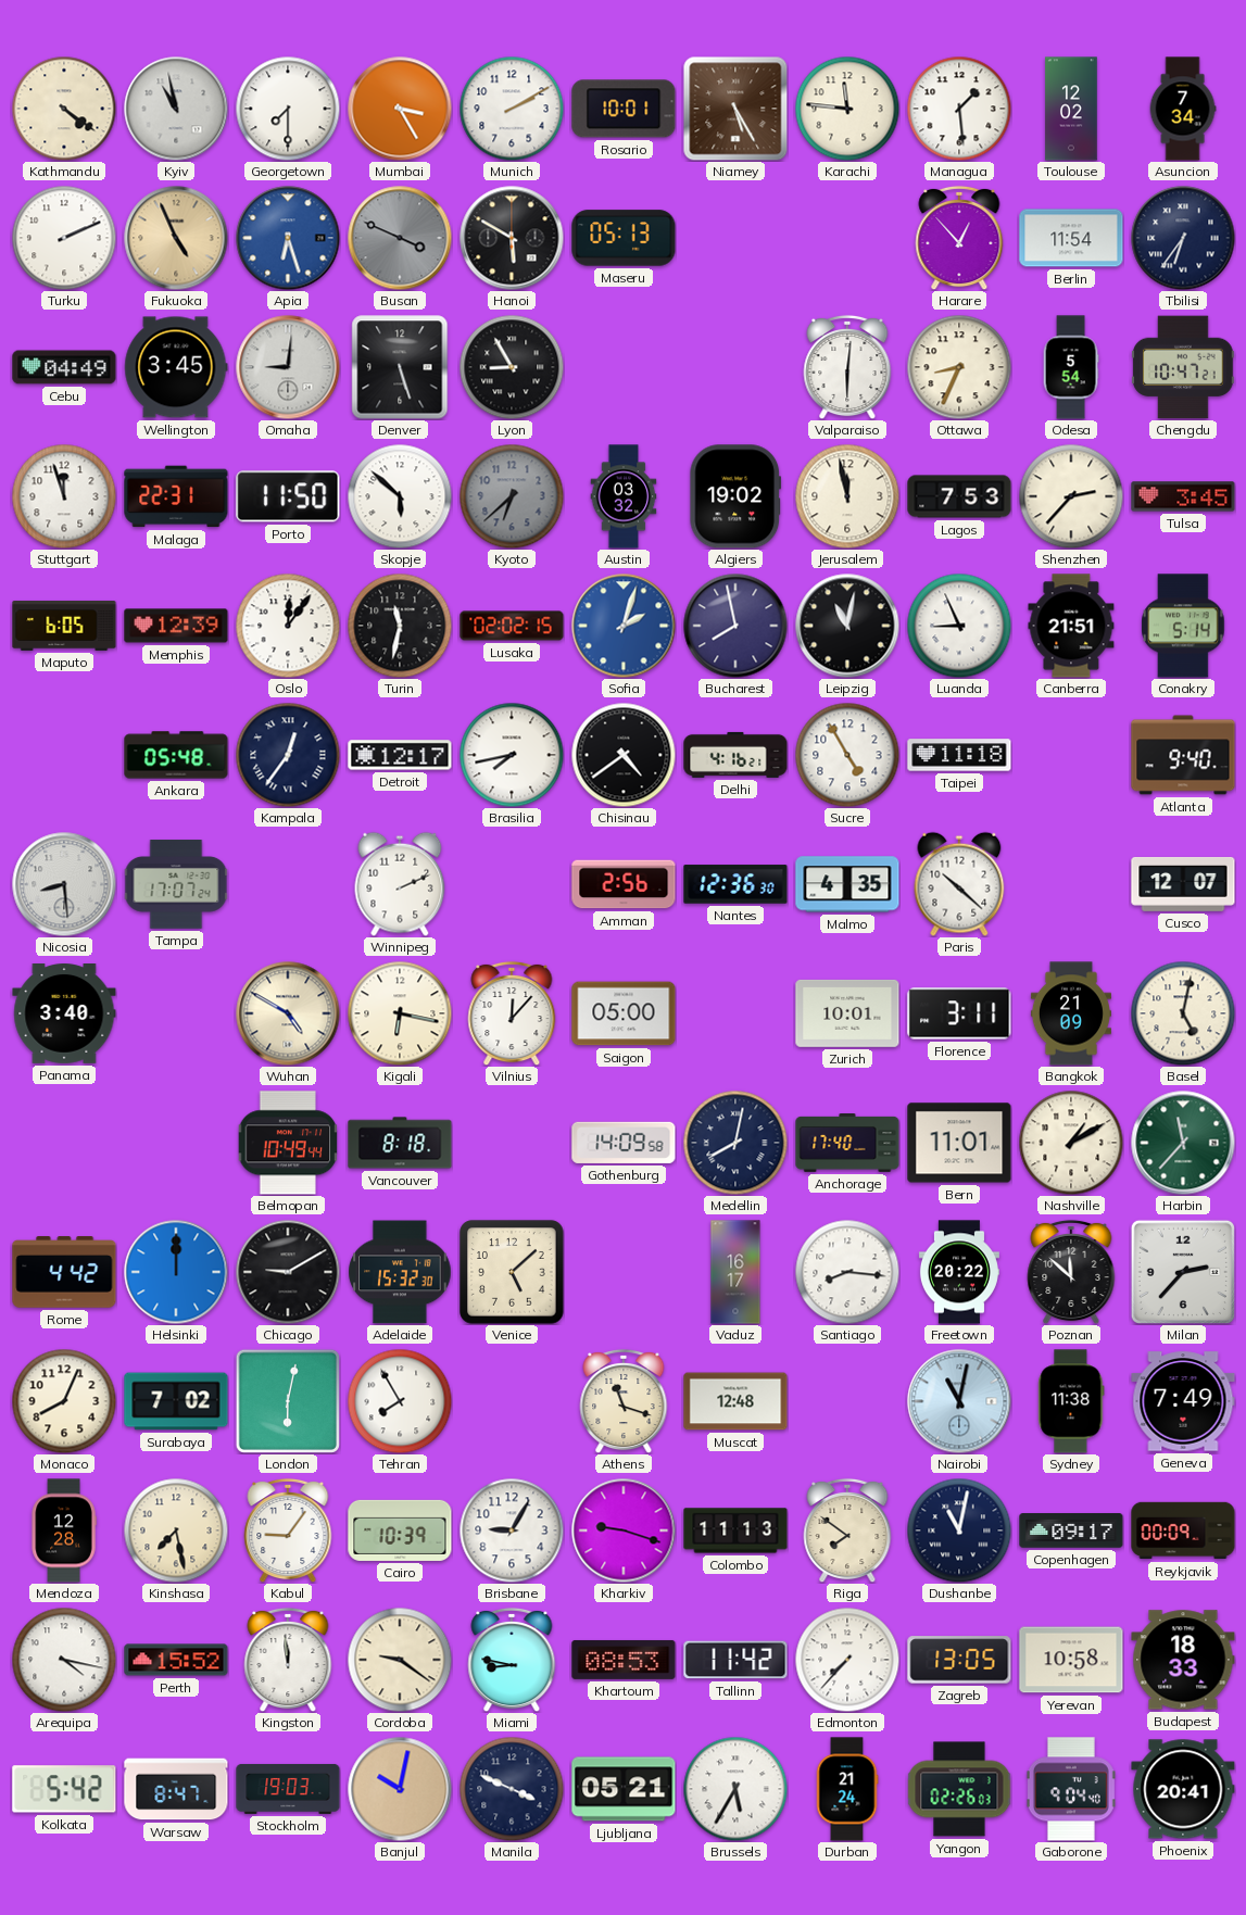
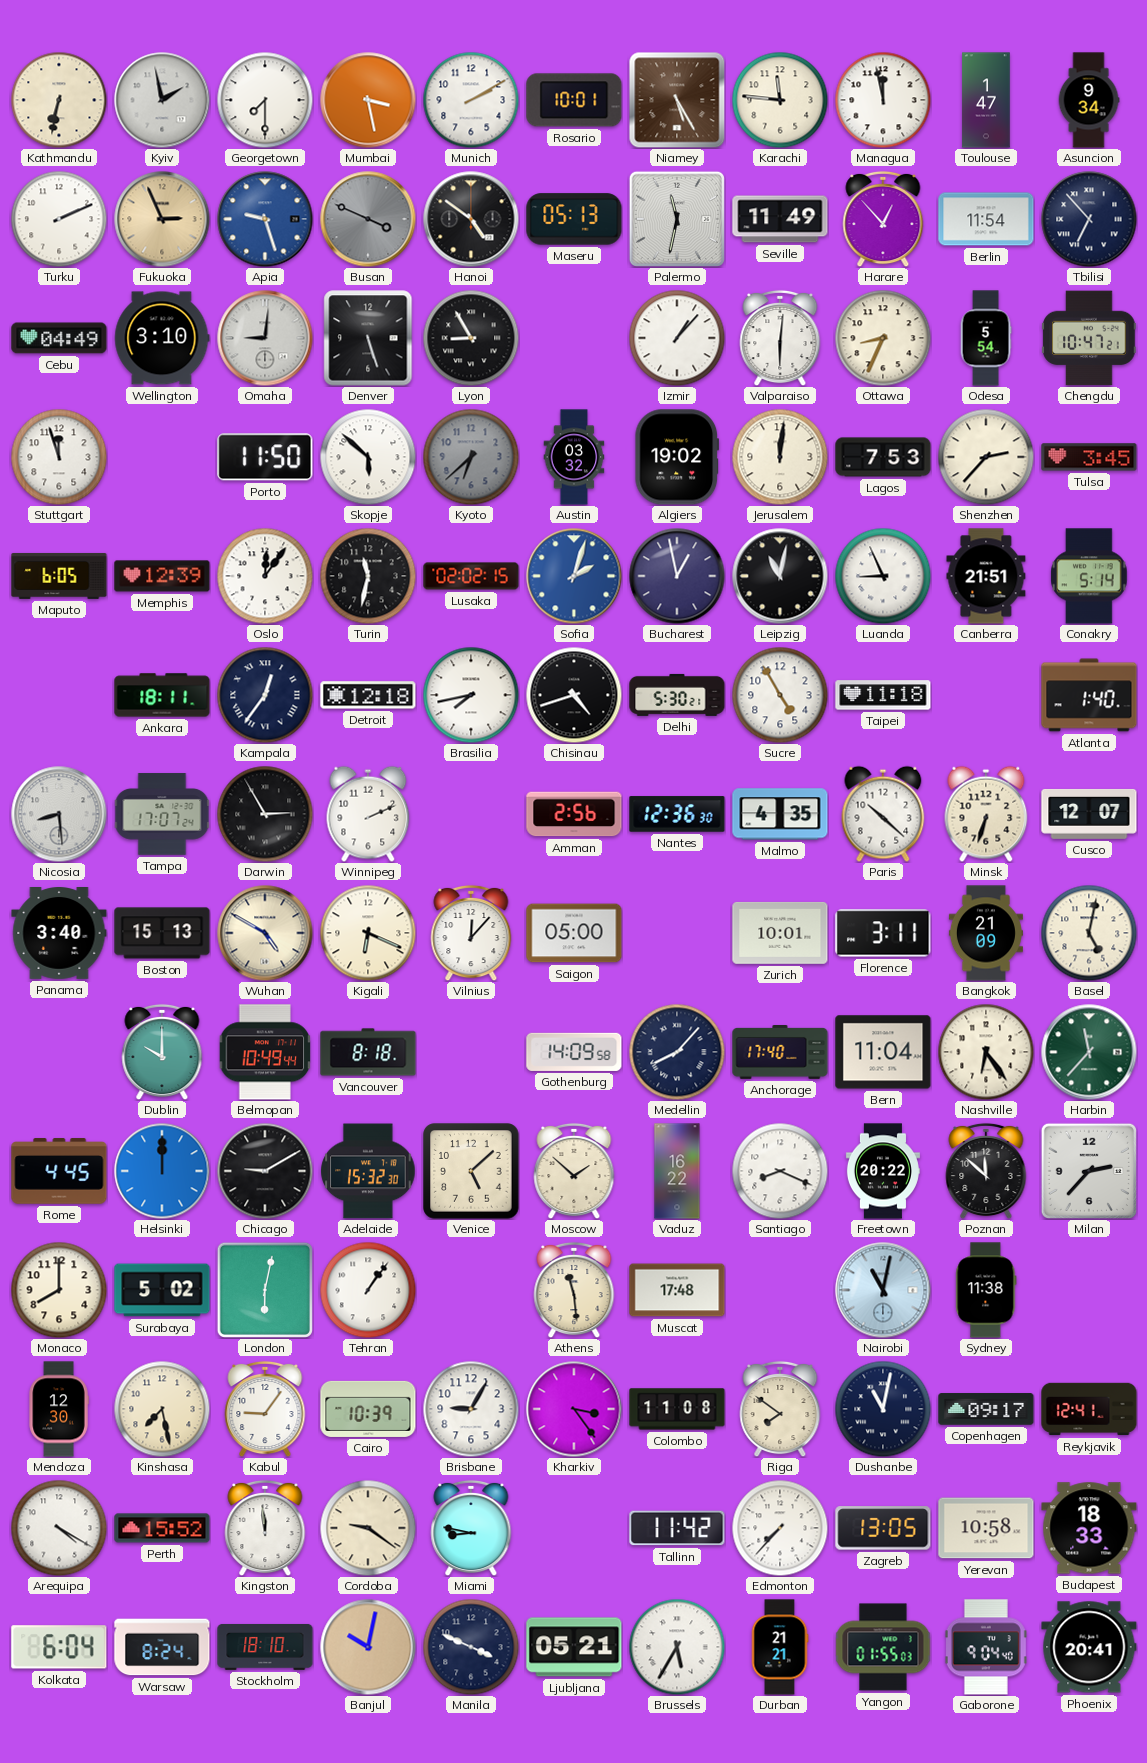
Kathmandu: 4:21 -> 6:32
Kyiv: 10:58 -> 1:58
Mumbai: 3:25 -> 3:28
Managua: 1:29 -> 11:58
Toulouse: 12:02 -> 1:47
Asuncion: 7:34 -> 9:34
Fukuoka: 4:56 -> 2:56
Apia: 6:27 -> 9:27
Hanoi: 5:50 -> 4:51
Palermo: none -> 11:32
Seville: none -> 11:49
Tbilisi: 6:36 -> 6:53
Wellington: 3:45 -> 3:10
Izmir: none -> 1:07
Malaga: 22:31 -> none
Jerusalem: 11:58 -> 12:01
Bucharest: 7:58 -> 12:58
Ankara: 05:48 -> 18:11
Detroit: 12:17 -> 12:18
Chisinau: 4:39 -> 4:42
Delhi: 4:16 -> 5:30
Atlanta: 9:40 -> 1:40
Darwin: none -> 2:55
Minsk: none -> 6:33
Boston: none -> 15:13
Kigali: 6:17 -> 6:19
Dublin: none -> 10:00
Medellin: 8:02 -> 8:07
Bern: 11:01 -> 11:04
Nashville: 1:10 -> 6:24
Rome: 4:42 -> 4:45
Moscow: none -> 1:52
Vaduz: 16:17 -> 16:22
Santiago: 8:16 -> 8:19
Monaco: 8:04 -> 8:00
Surabaya: 7:02 -> 5:02
Tehran: 7:55 -> 1:06
Athens: 11:18 -> 11:29
Muscat: 12:48 -> 17:48
Geneva: 7:49 -> none
Mendoza: 12:28 -> 12:30
Kharkiv: 9:18 -> 3:24
Colombo: 11:13 -> 11:08
Reykjavik: 00:09 -> 12:41
Arequipa: 4:17 -> 4:20
Khartoum: 08:53 -> none
Kolkata: 5:42 -> 6:04
Warsaw: 8:47 -> 8:24
Stockholm: 19:03 -> 18:10
Durban: 21:24 -> 21:21
Yangon: 02:26 -> 01:55
